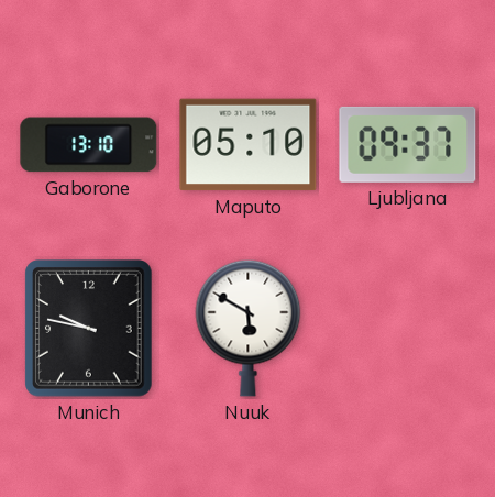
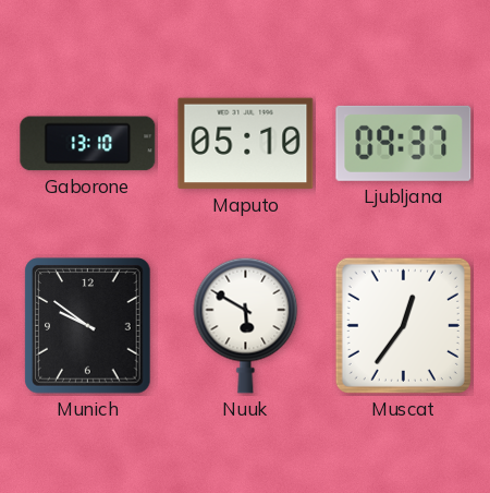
Munich: 9:47 -> 9:51
Muscat: none -> 12:36
